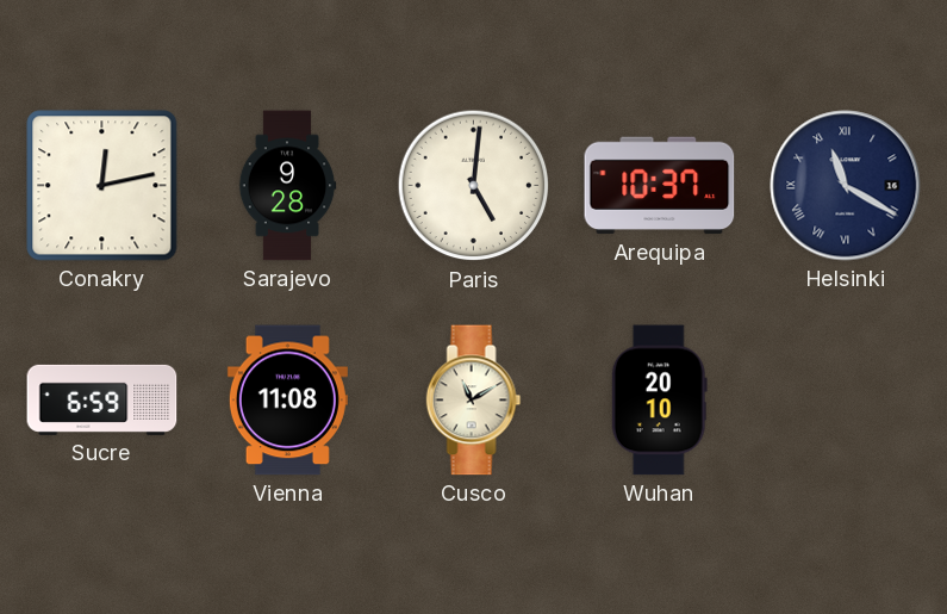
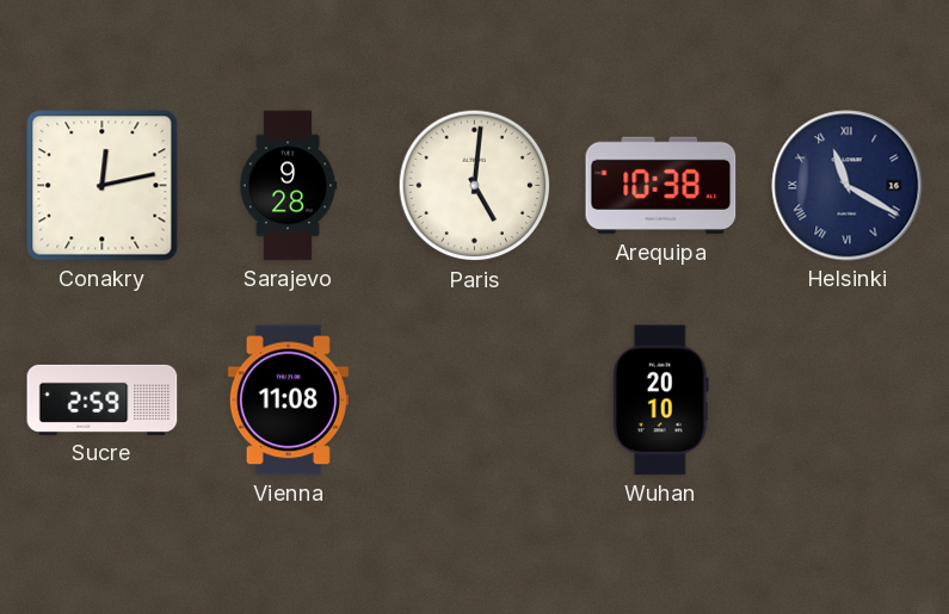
Arequipa: 10:37 -> 10:38
Sucre: 6:59 -> 2:59
Cusco: 11:10 -> none
